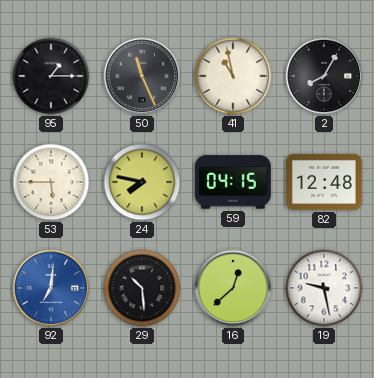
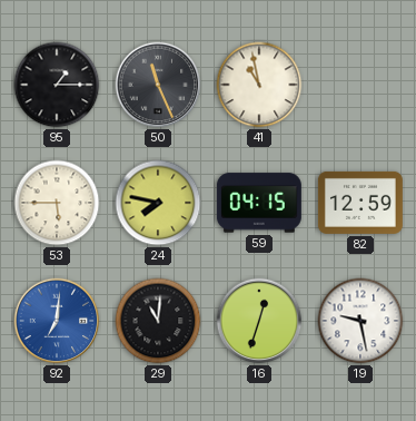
2: 8:05 -> none
82: 12:48 -> 12:59
29: 10:29 -> 11:01
16: 12:38 -> 12:33
